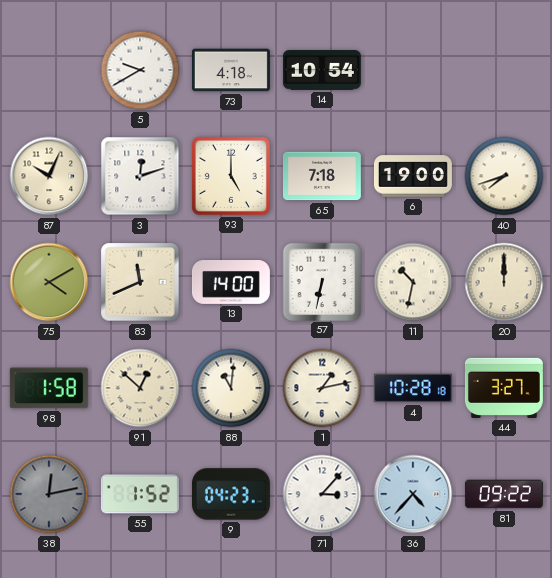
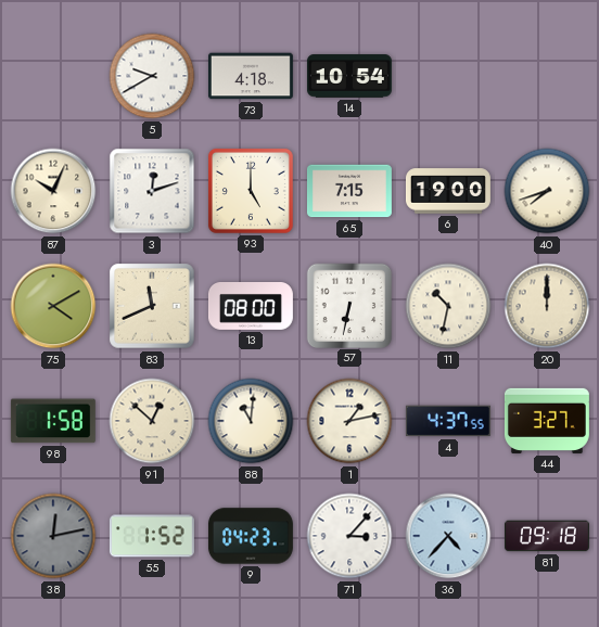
65: 7:18 -> 7:15
13: 14:00 -> 08:00
4: 10:28 -> 4:37
81: 09:22 -> 09:18
